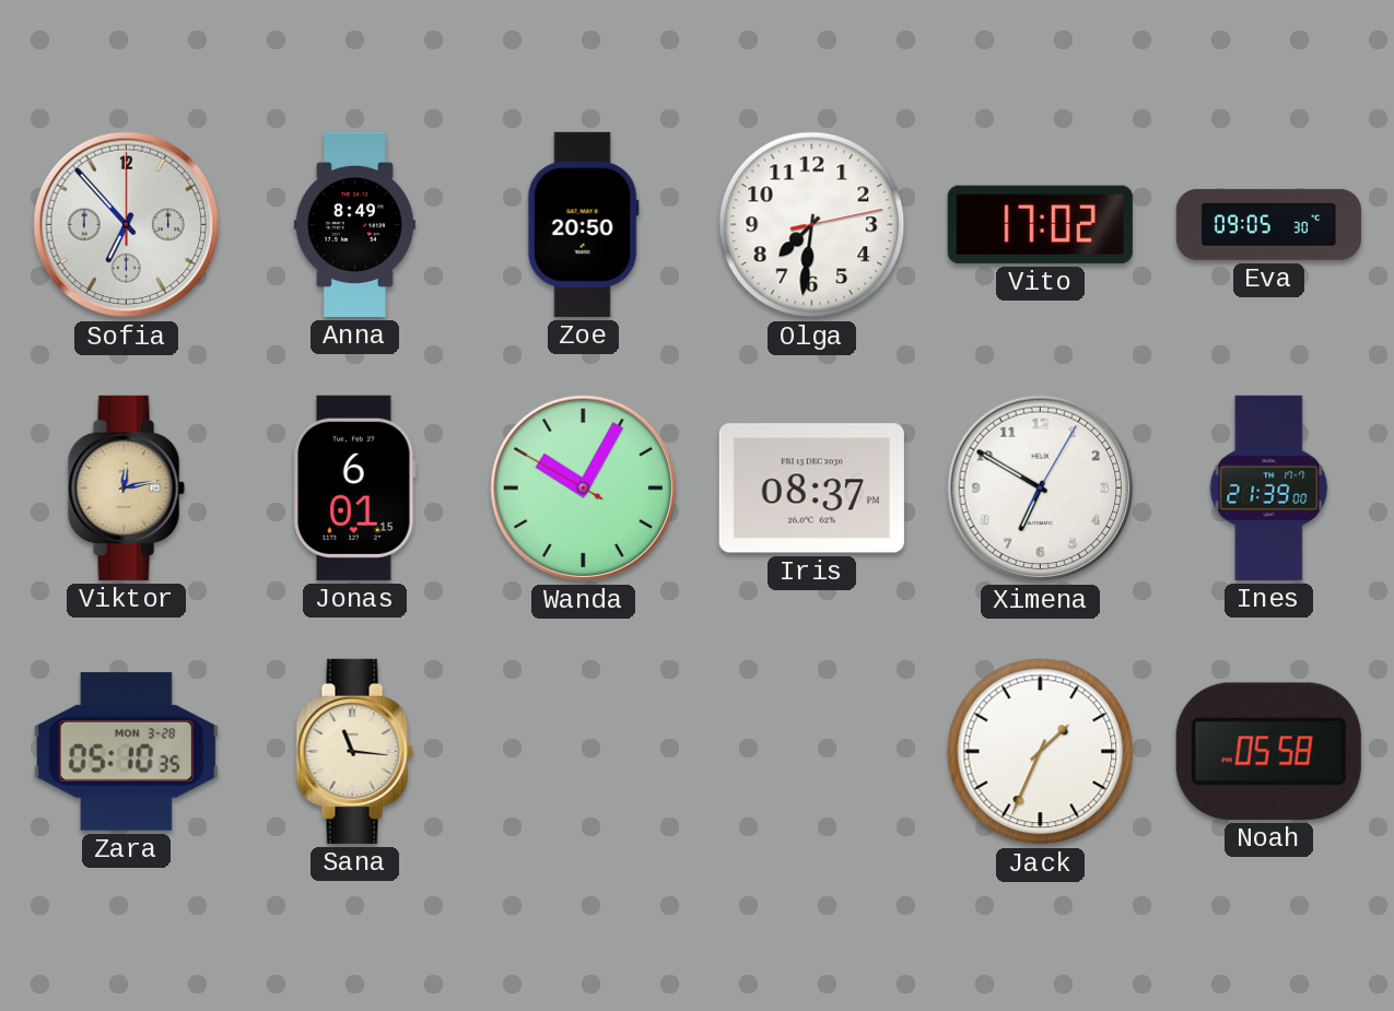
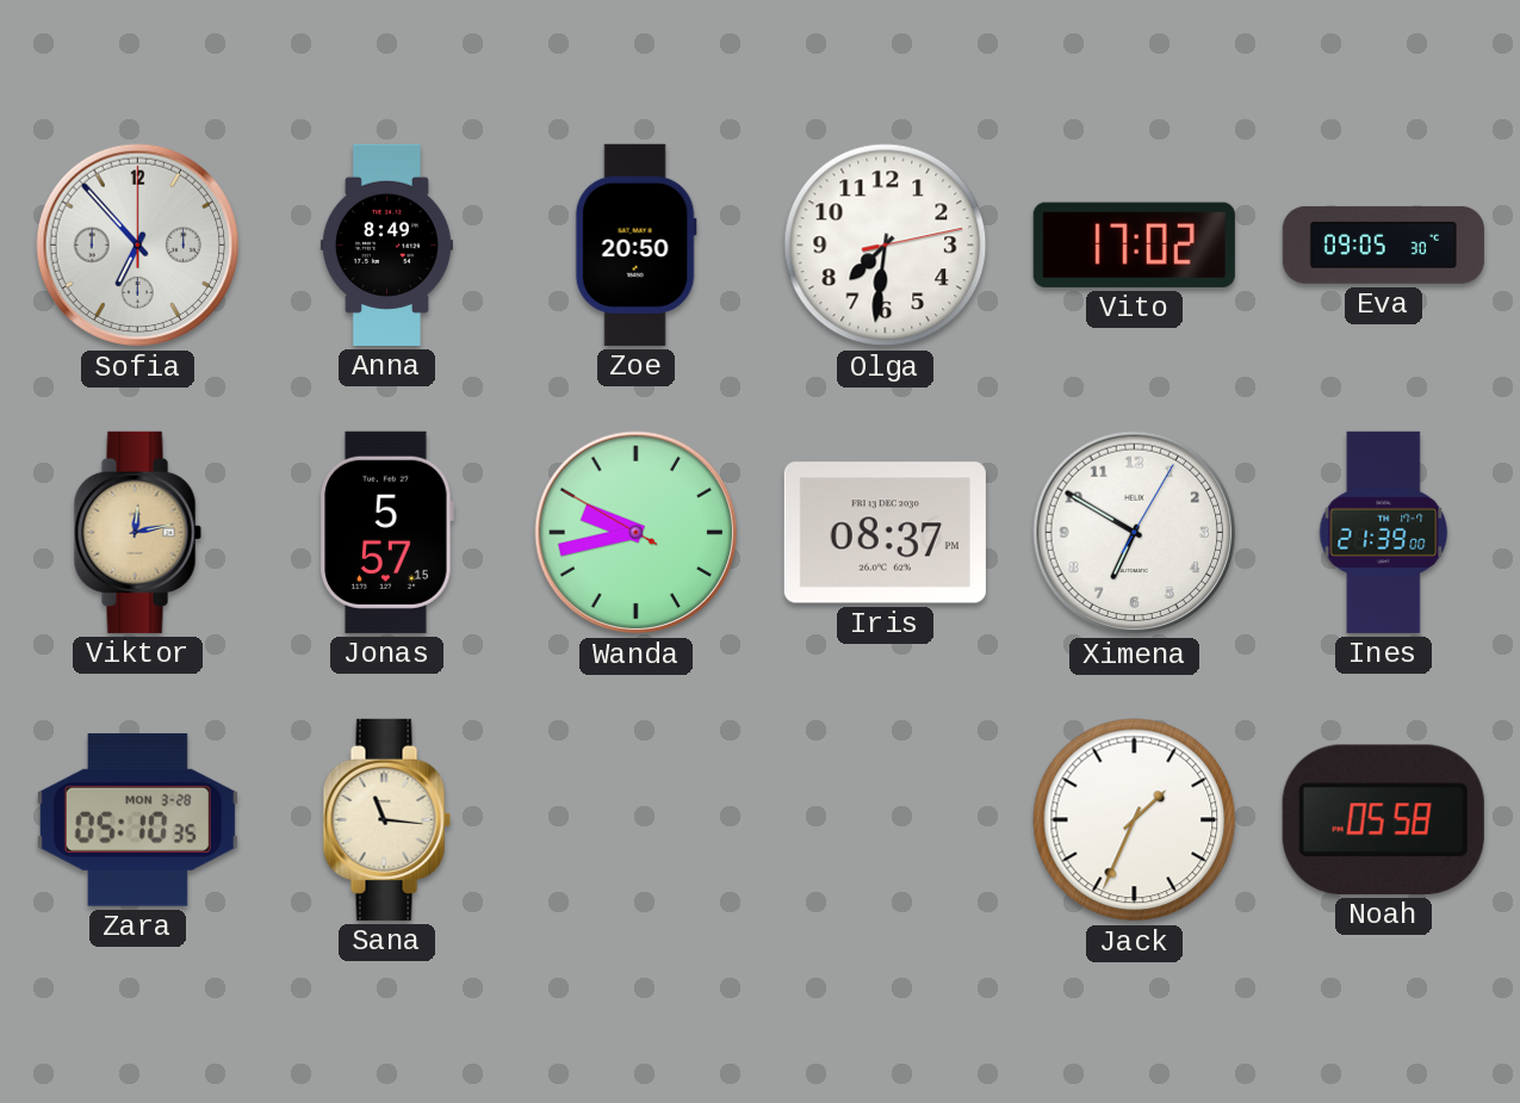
Jonas: 6:01 -> 5:57
Wanda: 10:04 -> 9:42
